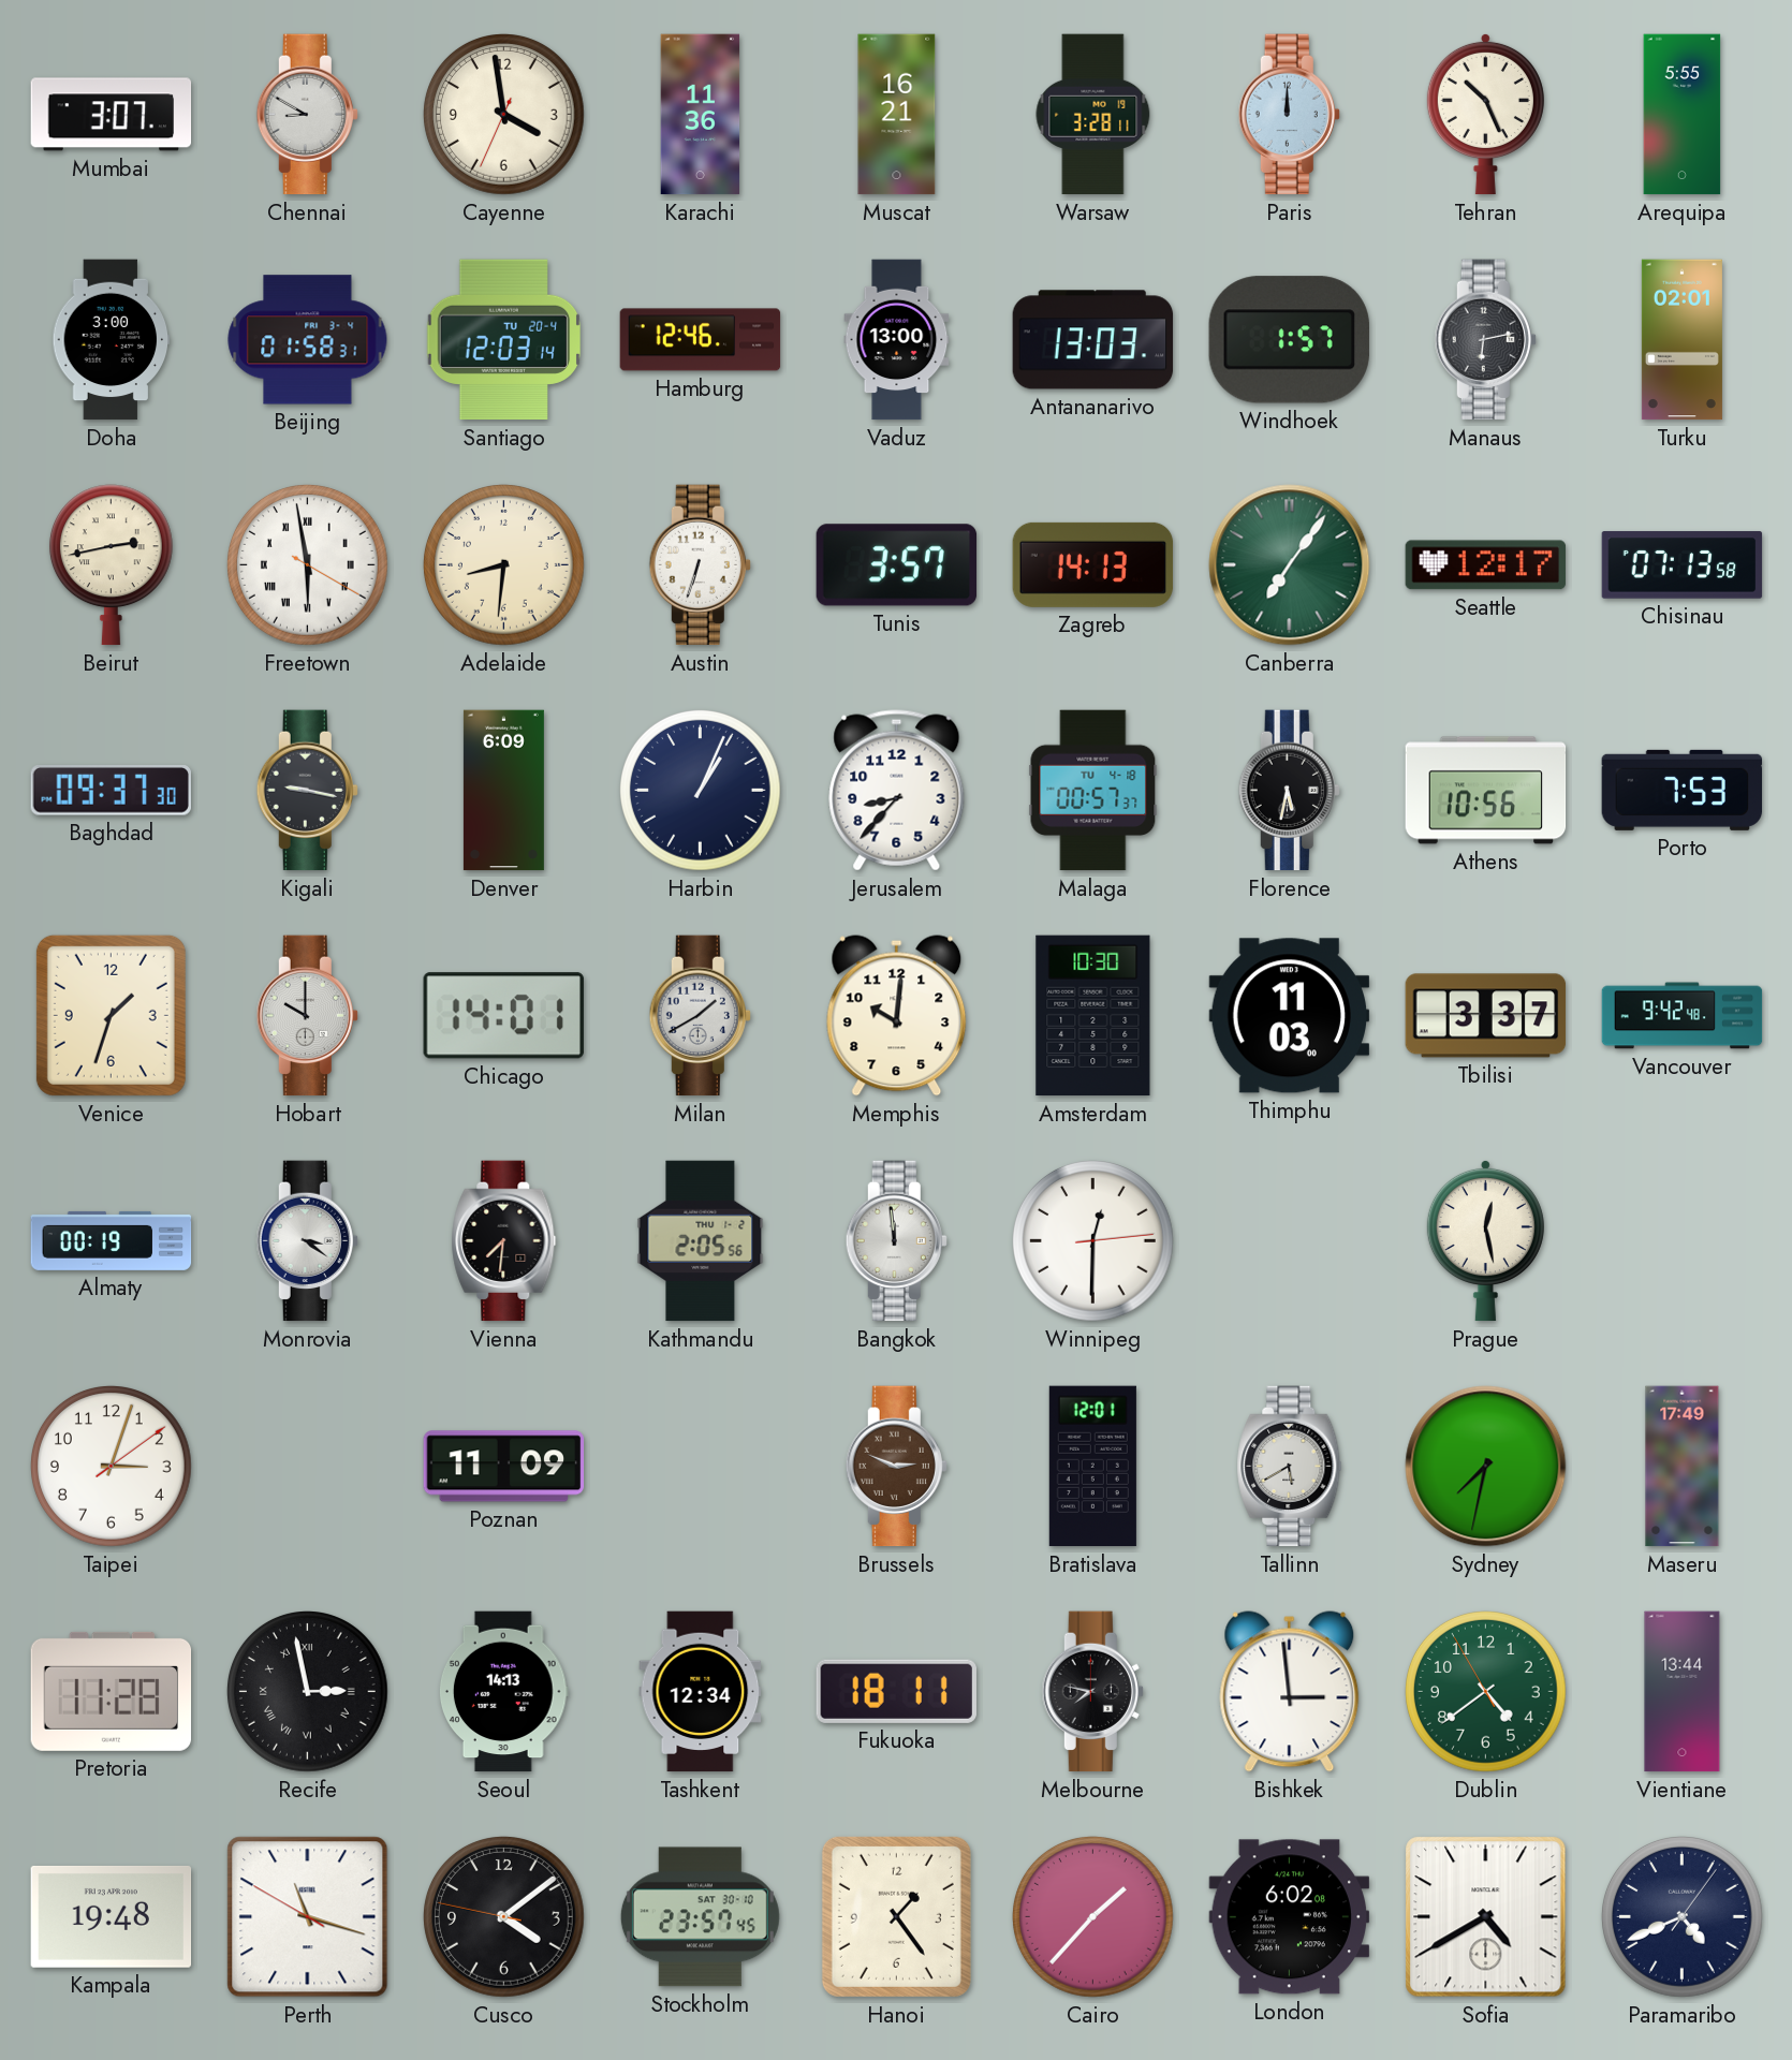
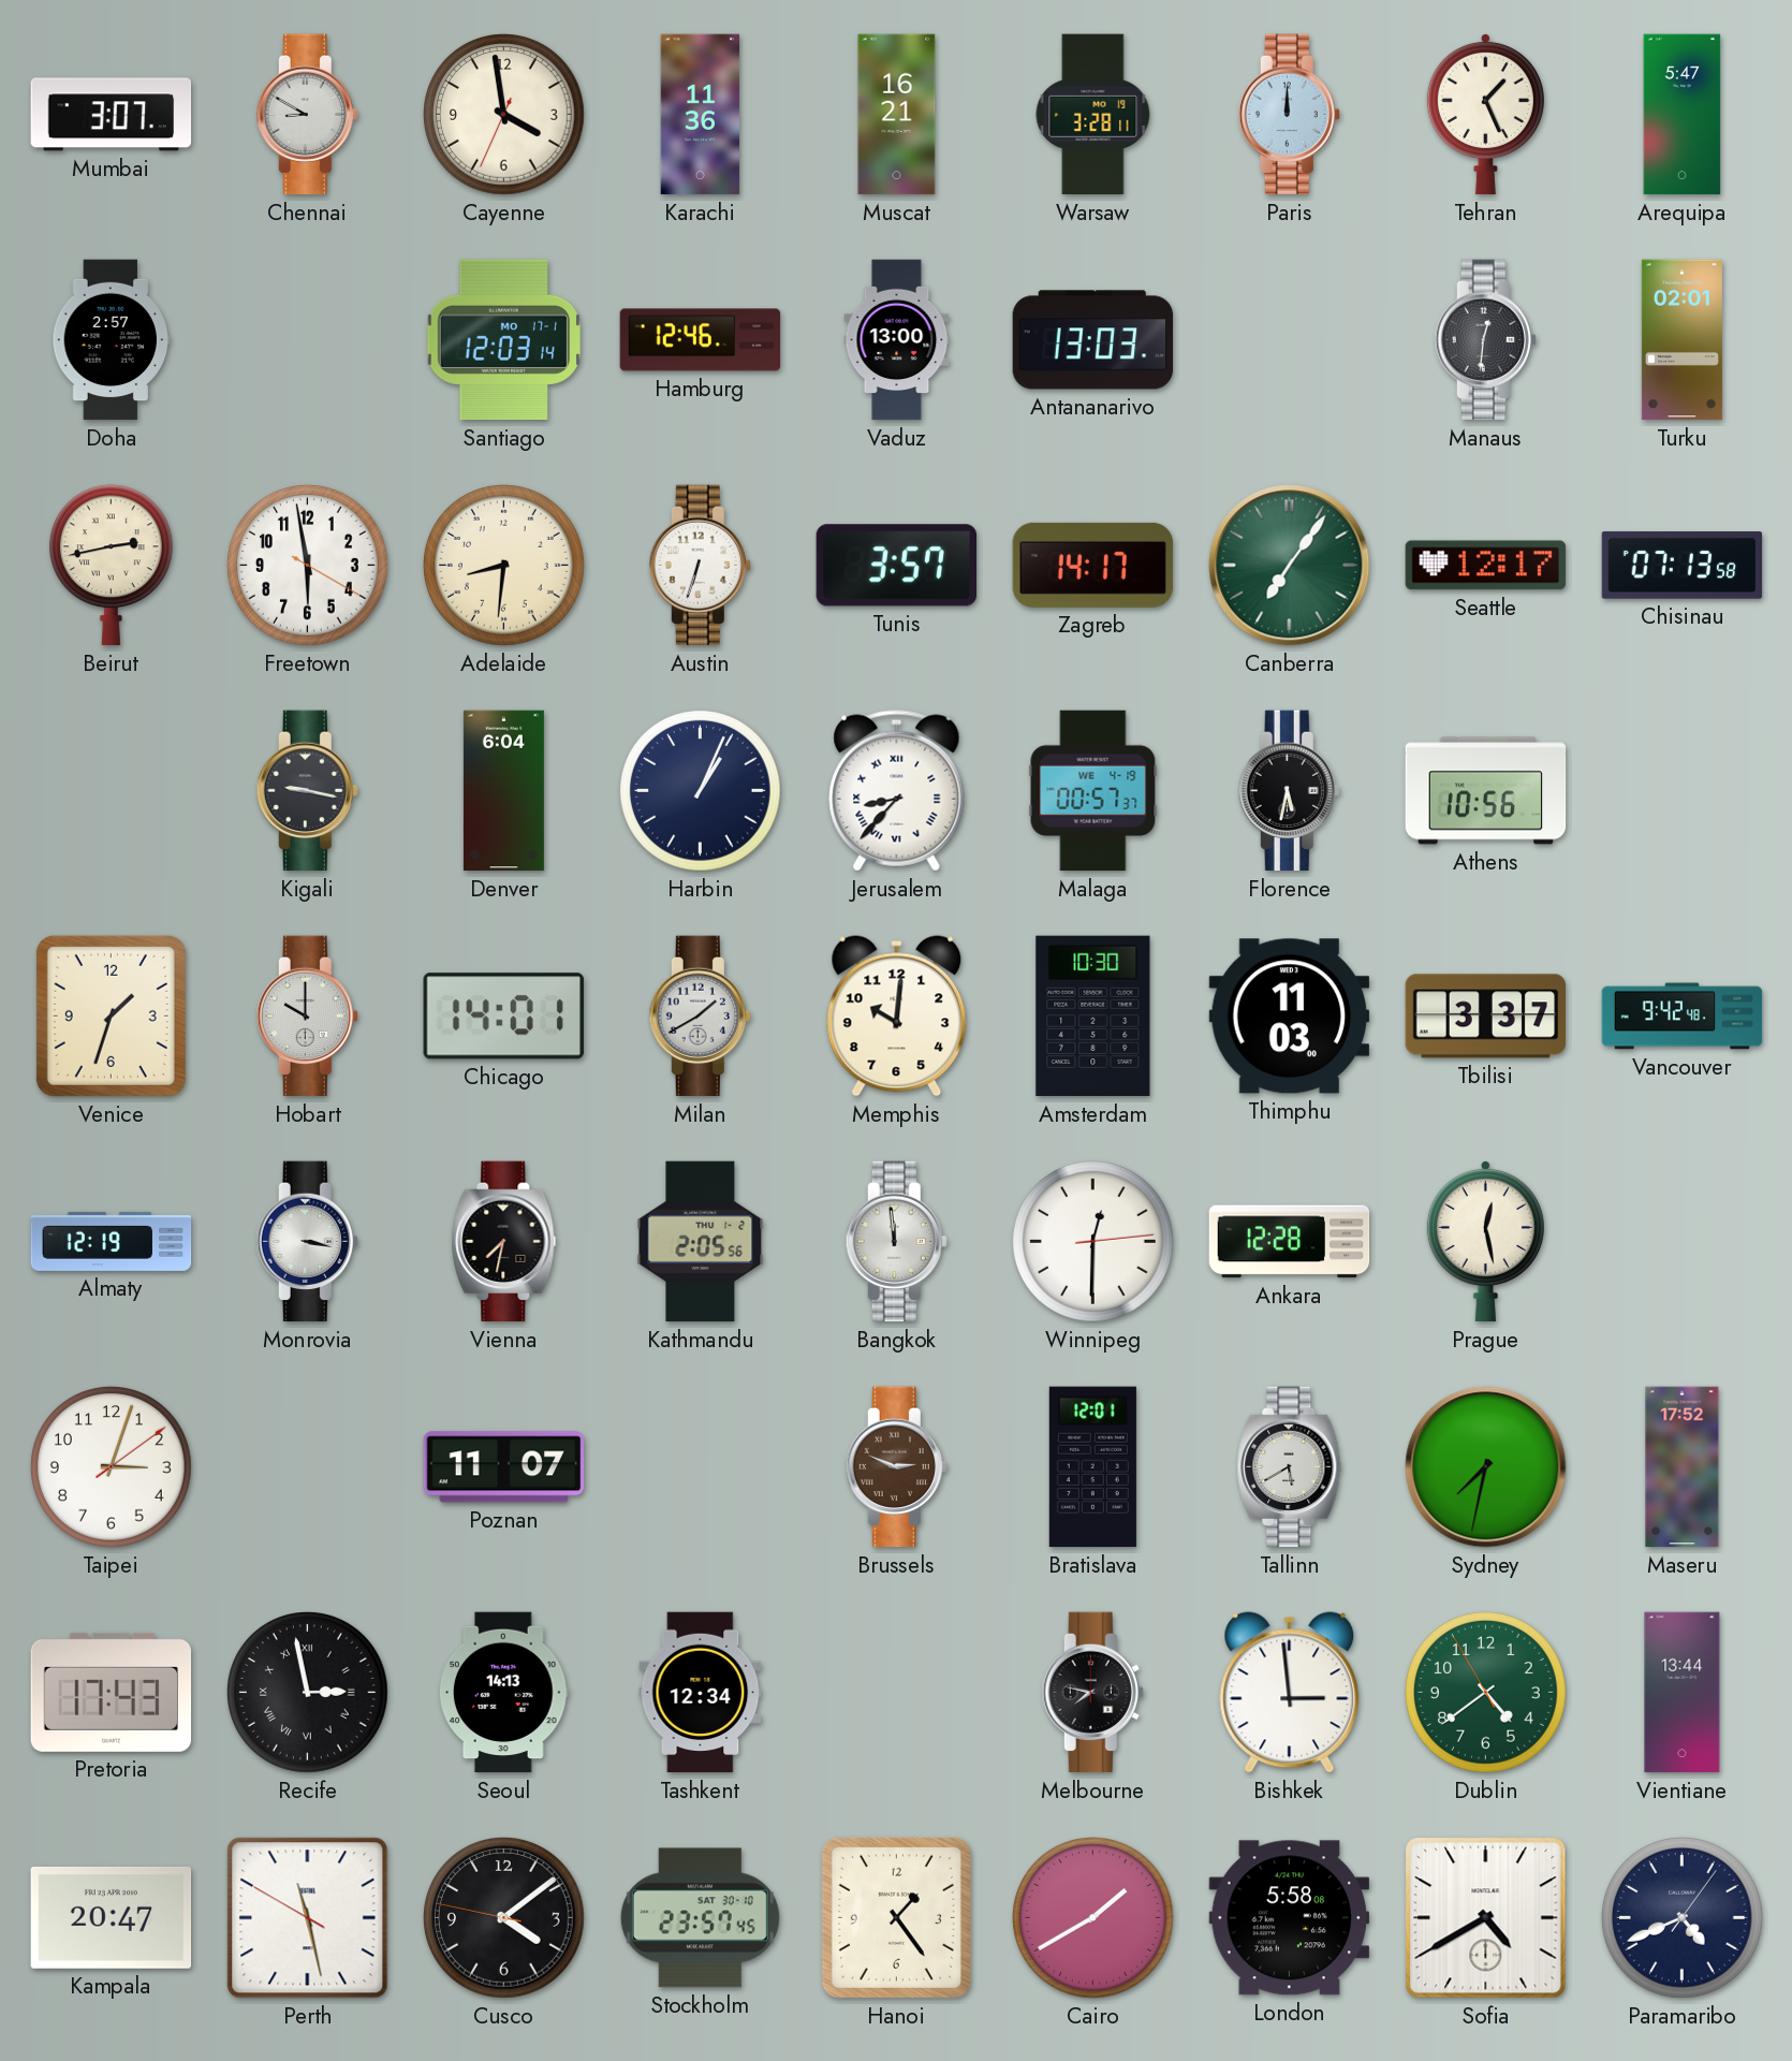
Tehran: 10:26 -> 1:26
Arequipa: 5:55 -> 5:47
Doha: 3:00 -> 2:57
Beijing: 01:58 -> none
Santiago date: TU 20-4 -> MO 17-1
Windhoek: 1:57 -> none
Manaus: 6:13 -> 12:31
Freetown numerals: Roman -> Arabic
Zagreb: 14:13 -> 14:17
Baghdad: 09:37 -> none
Denver: 6:09 -> 6:04
Jerusalem numerals: Arabic -> Roman
Malaga date: TU 4-18 -> WE 4-19
Porto: 7:53 -> none
Almaty: 00:19 -> 12:19
Monrovia: 3:21 -> 3:17
Vienna: 7:31 -> 7:32
Ankara: none -> 12:28
Poznan: 11:09 -> 11:07
Maseru: 17:49 -> 17:52
Pretoria: 11:28 -> 17:43
Fukuoka: 18:11 -> none
Kampala: 19:48 -> 20:47
Perth: 11:17 -> 11:27
Cairo: 1:37 -> 1:40
London: 6:02 -> 5:58
